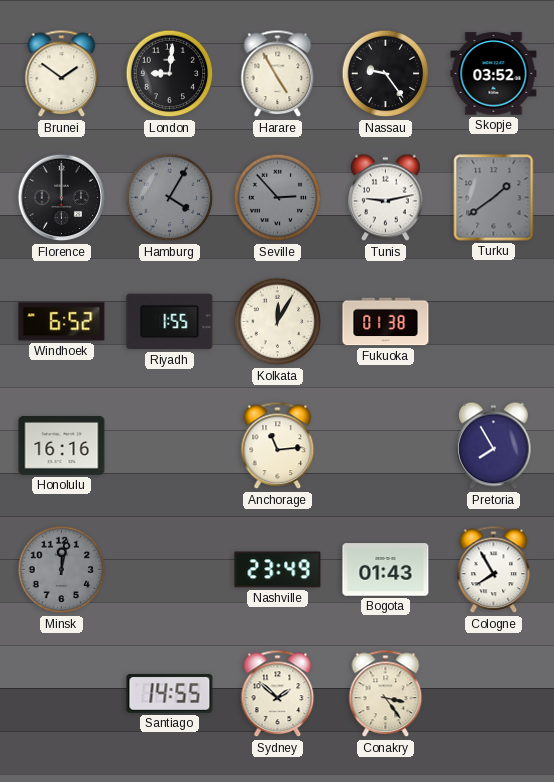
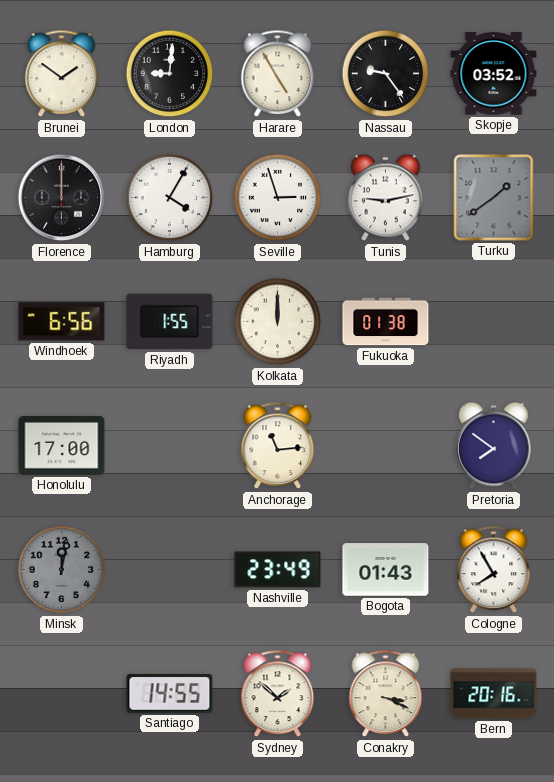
Hamburg dial: grey -> white
Seville: 2:53 -> 2:57
Seville dial: grey -> white
Windhoek: 6:52 -> 6:56
Kolkata: 12:05 -> 12:00
Honolulu: 16:16 -> 17:00
Pretoria: 7:55 -> 7:51
Conakry: 3:24 -> 3:19
Bern: none -> 20:16
